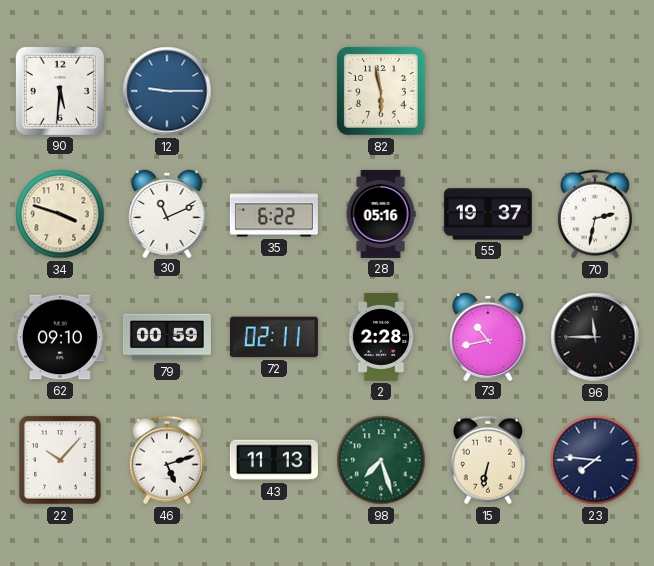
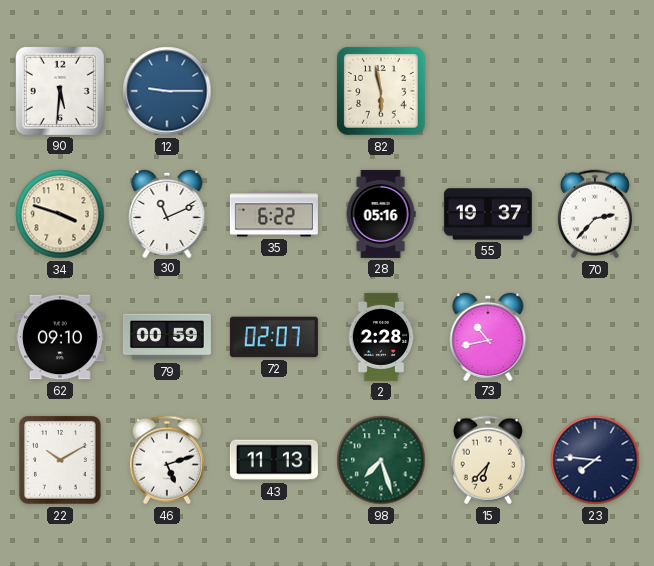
70: 2:32 -> 2:37
72: 02:11 -> 02:07
96: 11:45 -> none
22: 10:07 -> 10:10
15: 6:32 -> 6:37
